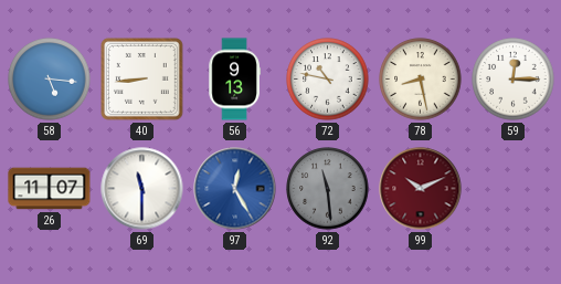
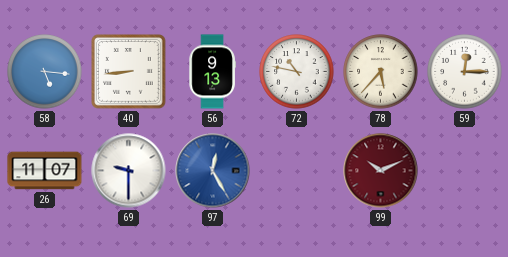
78: 8:28 -> 5:37
69: 11:30 -> 9:30
92: 11:29 -> none
